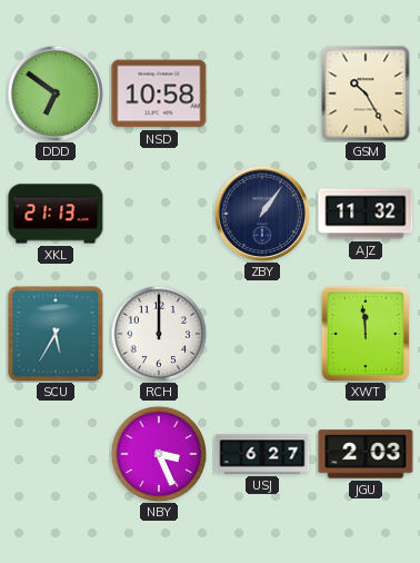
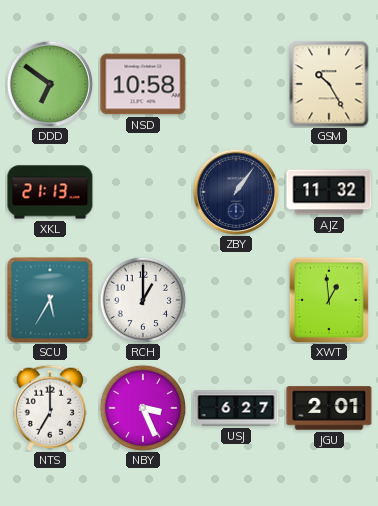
RCH: 12:00 -> 1:00
XWT: 11:59 -> 12:59
NTS: none -> 7:00
JGU: 2:03 -> 2:01
